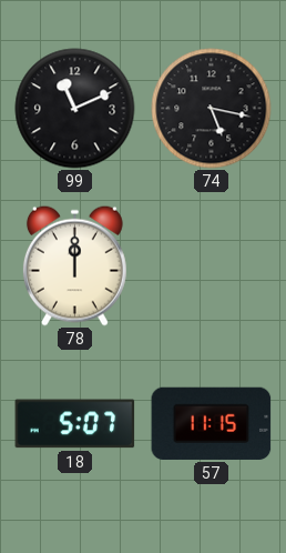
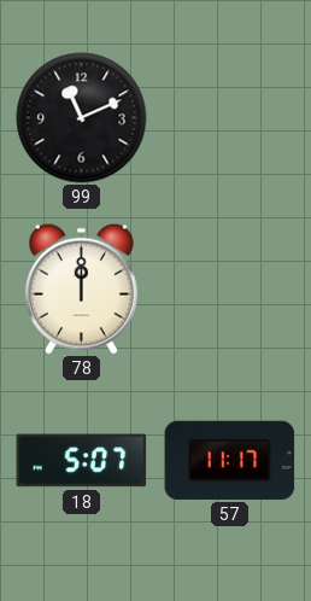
74: 5:17 -> none
57: 11:15 -> 11:17
